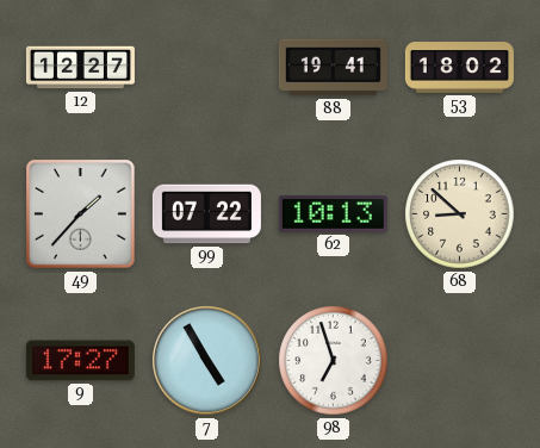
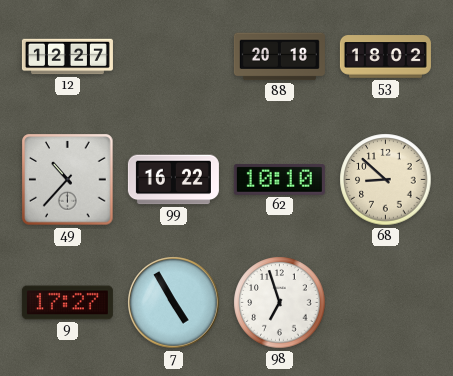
88: 19:41 -> 20:18
49: 1:37 -> 10:37
99: 07:22 -> 16:22
62: 10:13 -> 10:10
